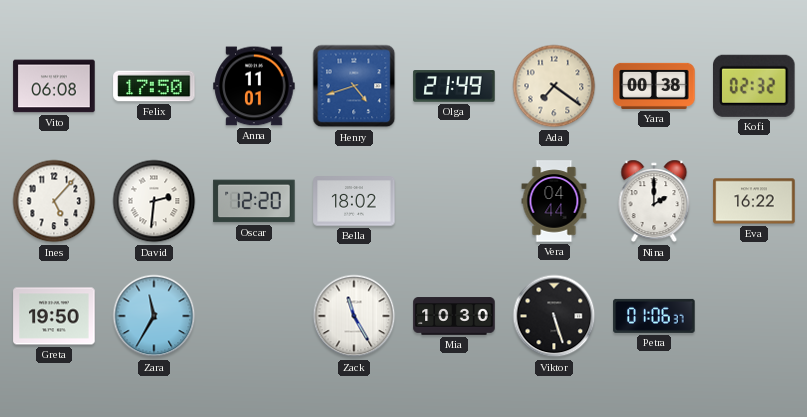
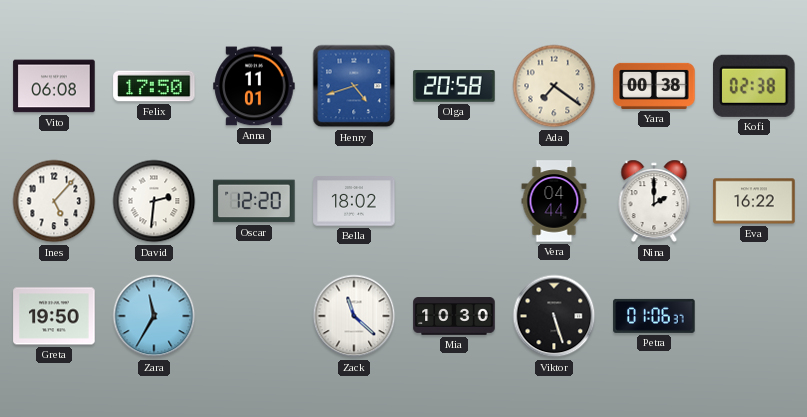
Olga: 21:49 -> 20:58
Kofi: 02:32 -> 02:38
Zack: 11:25 -> 11:22
